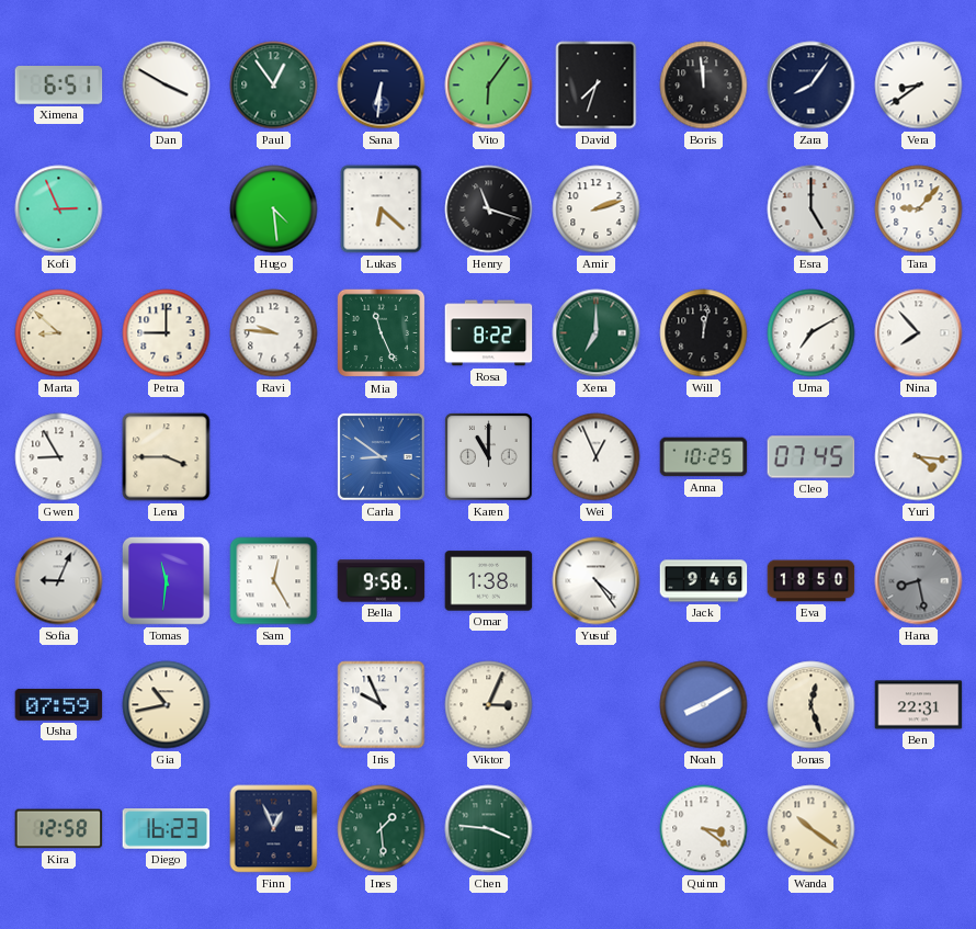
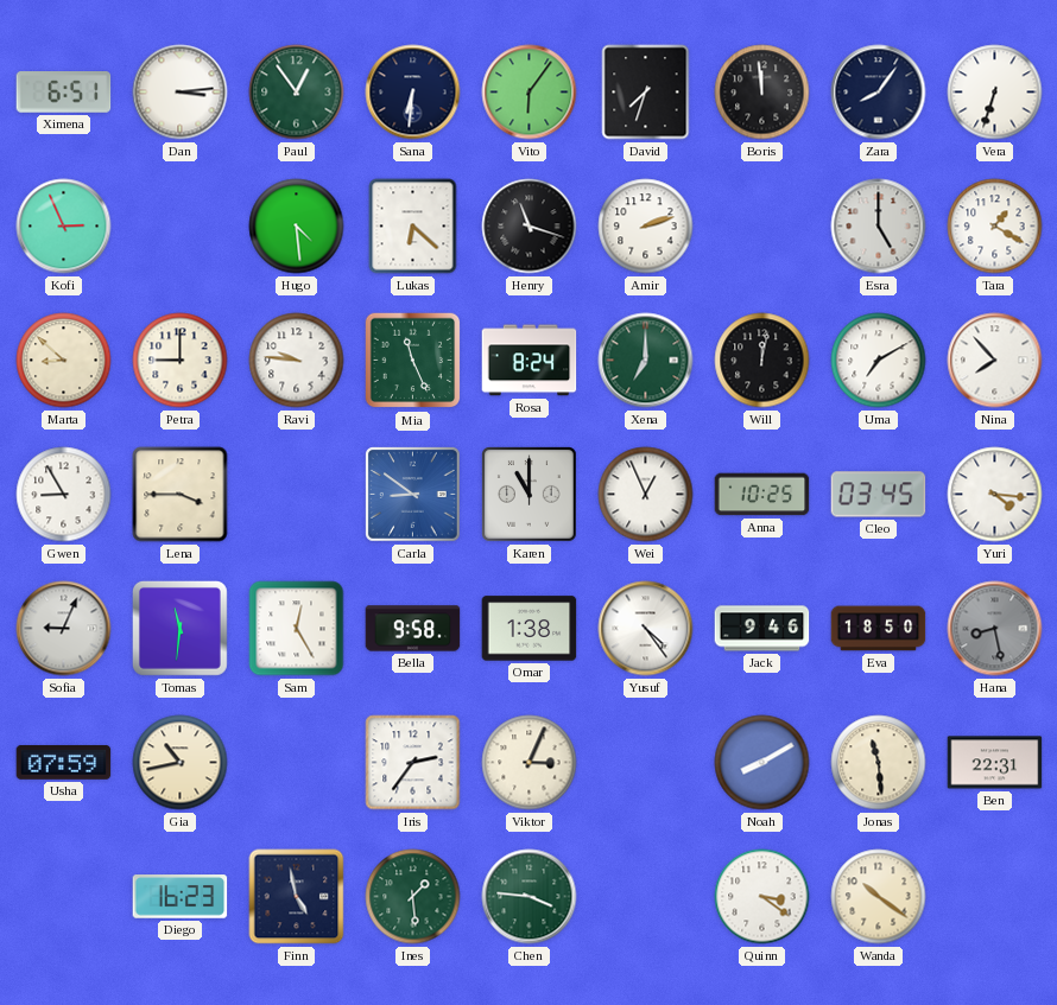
Dan: 3:50 -> 3:14
Vera: 8:39 -> 6:33
Tara: 9:07 -> 1:20
Rosa: 8:22 -> 8:24
Cleo: 07:45 -> 03:45
Iris: 9:56 -> 2:36
Jonas: 12:27 -> 11:29
Kira: 12:58 -> none
Finn: 12:56 -> 4:58
